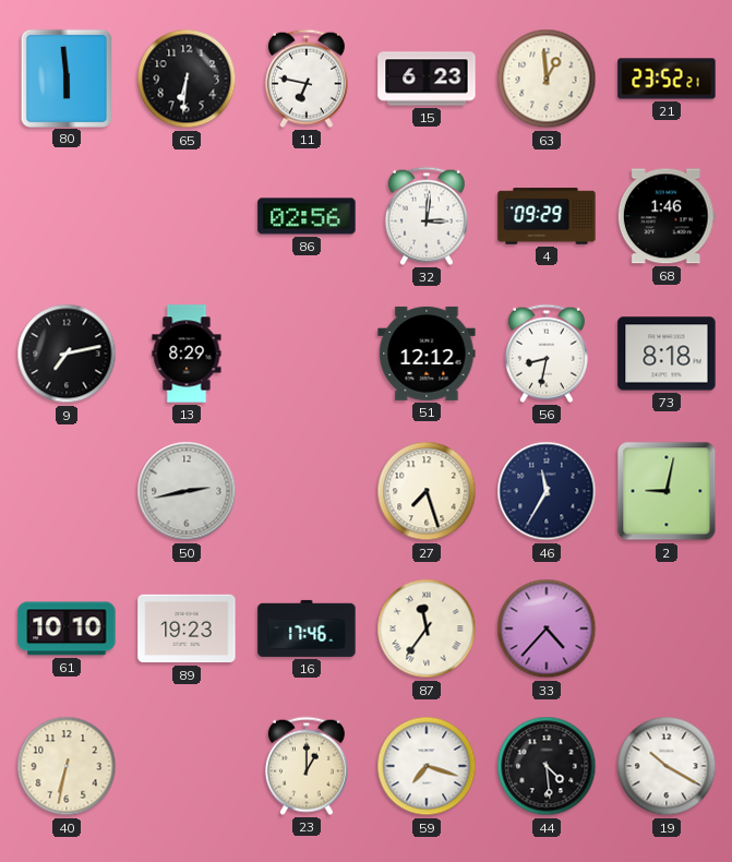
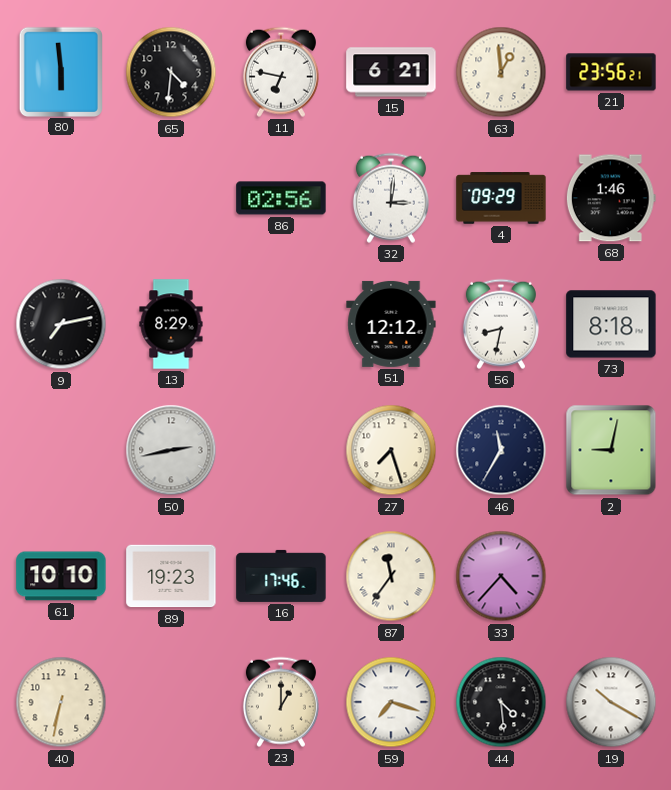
65: 6:31 -> 4:31
15: 6:23 -> 6:21
21: 23:52 -> 23:56
